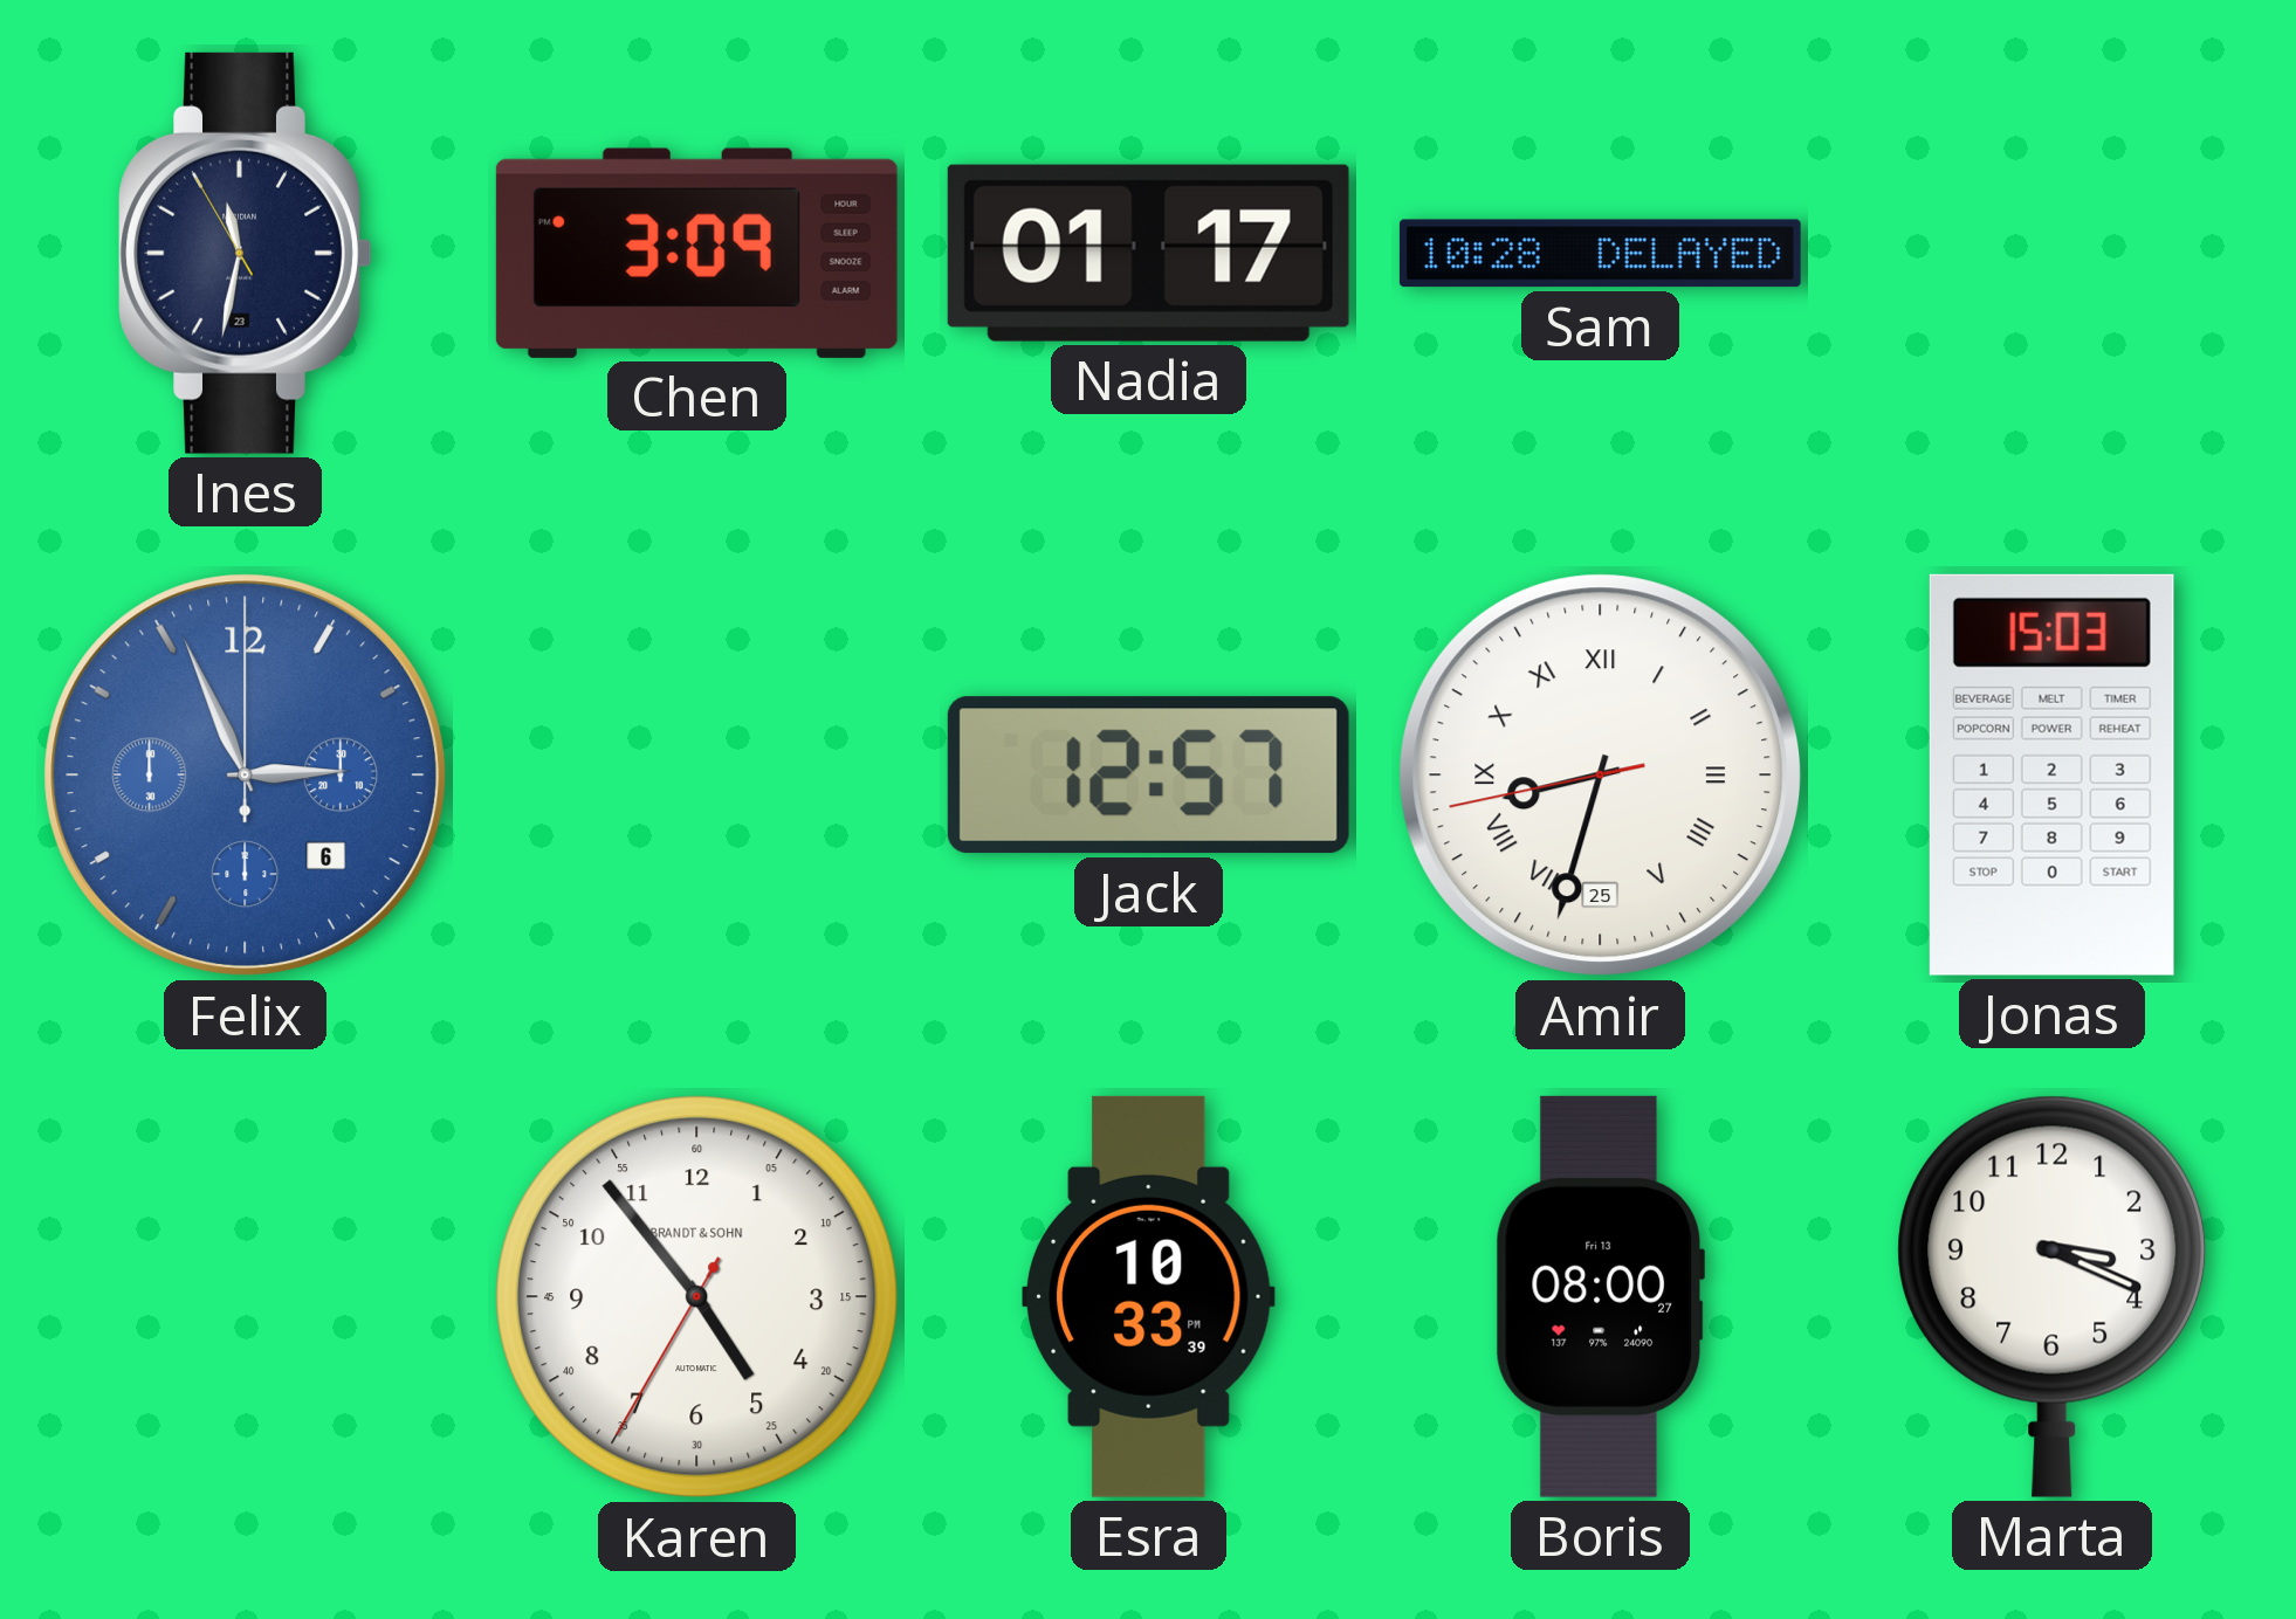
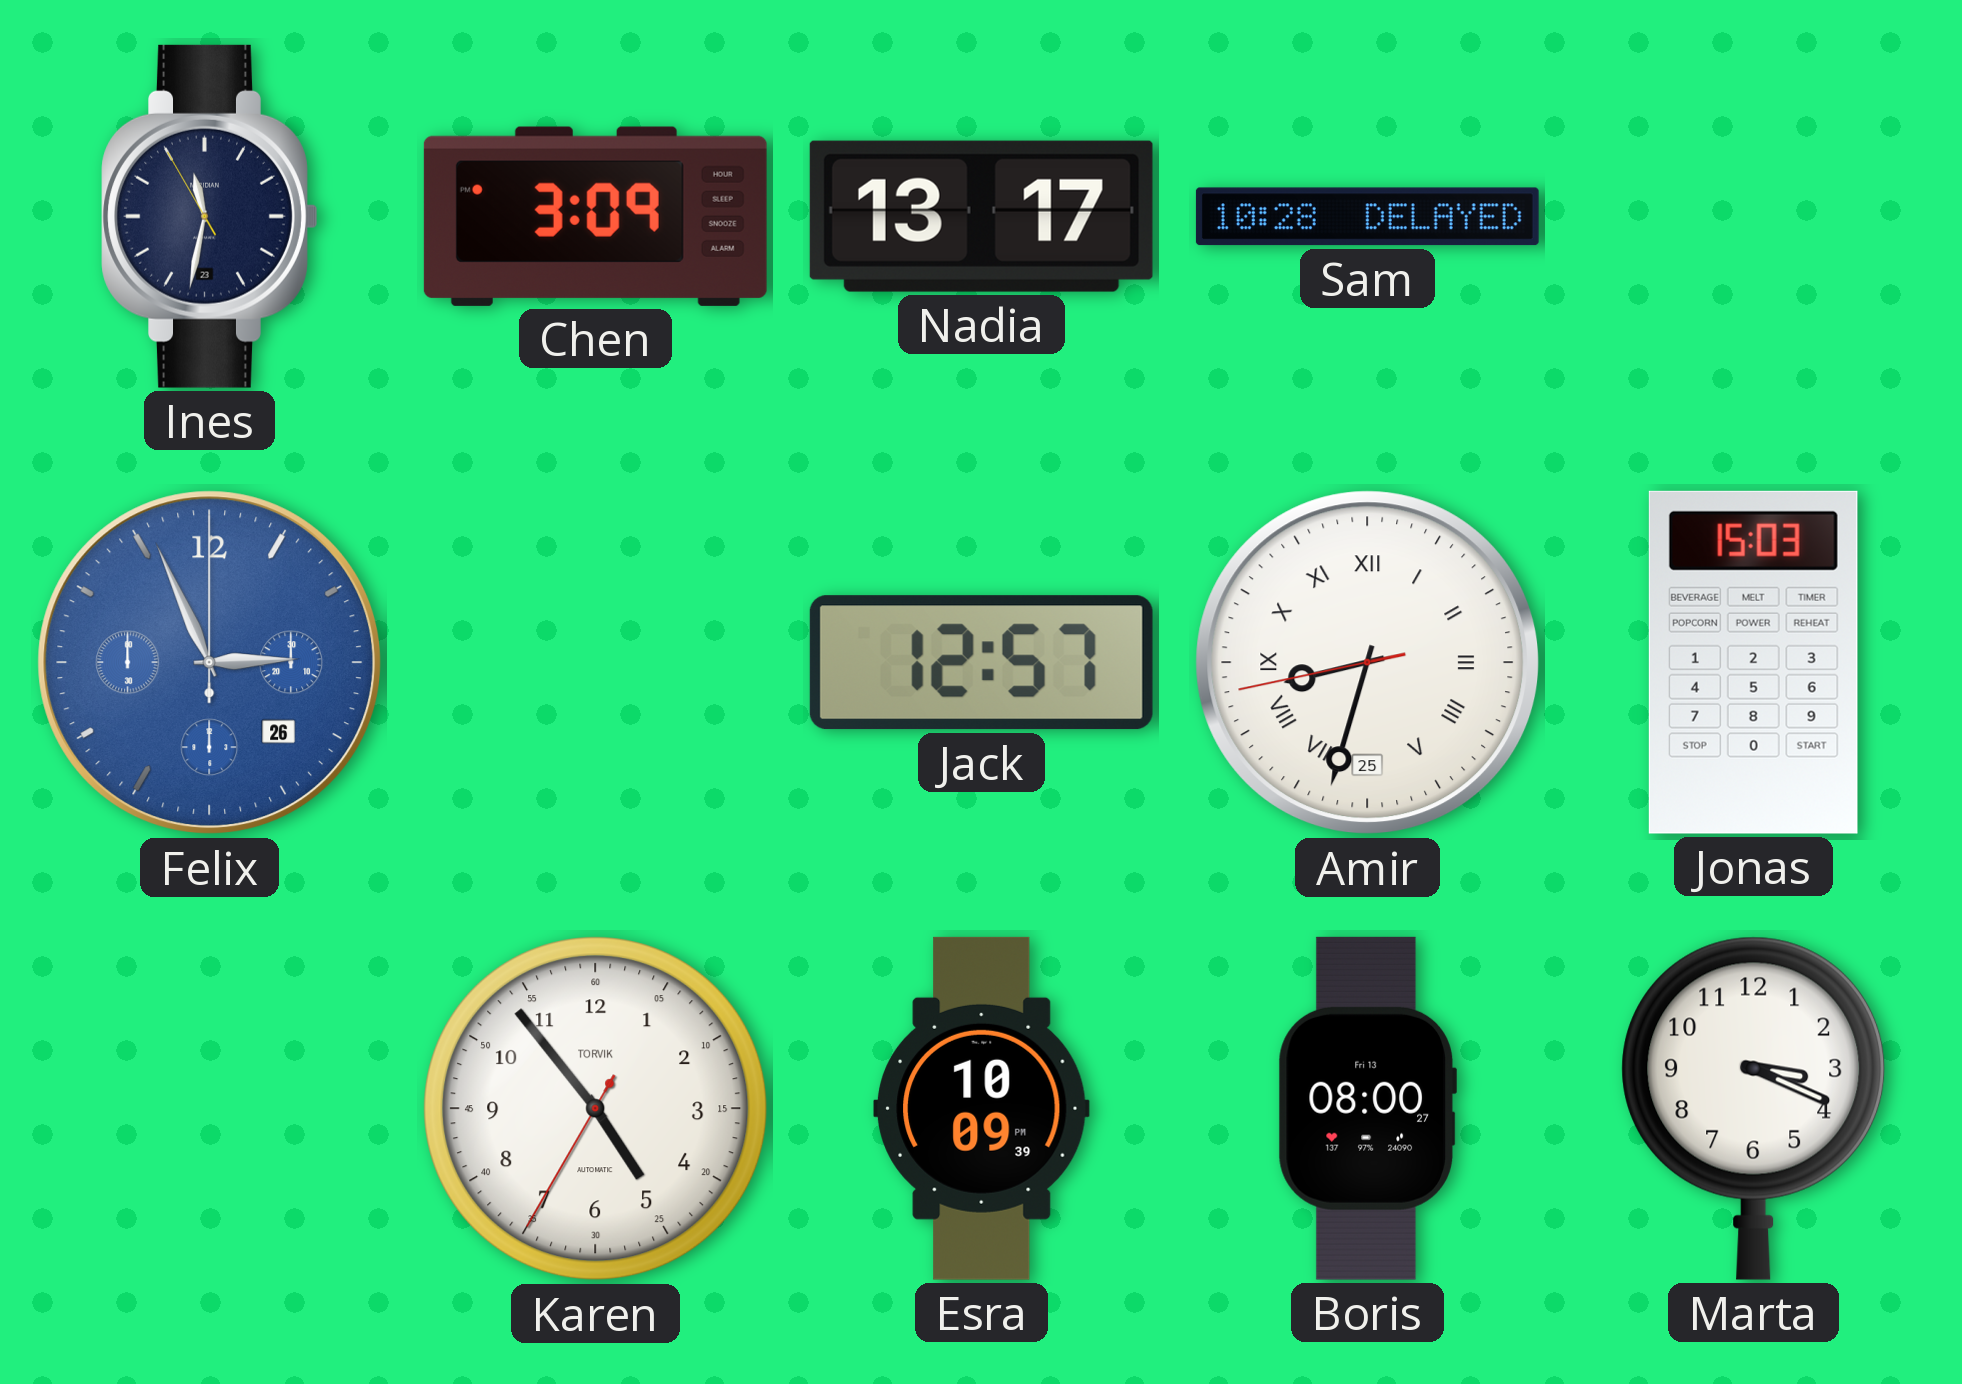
Nadia: 01:17 -> 13:17
Felix date: 6 -> 26
Karen brand: BRANDT & SOHN -> TORVIK
Esra: 10:33 -> 10:09
